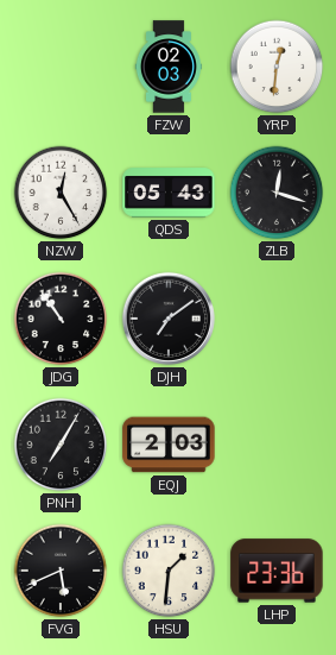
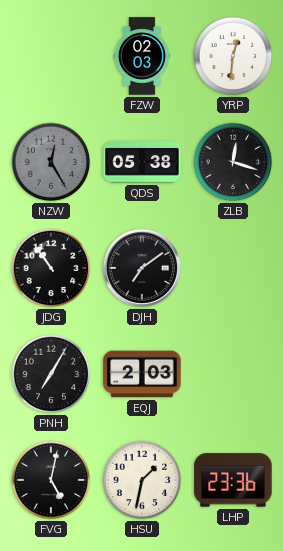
NZW dial: white -> grey
QDS: 05:43 -> 05:38
FVG: 5:41 -> 5:02
HSU: 1:31 -> 1:32
